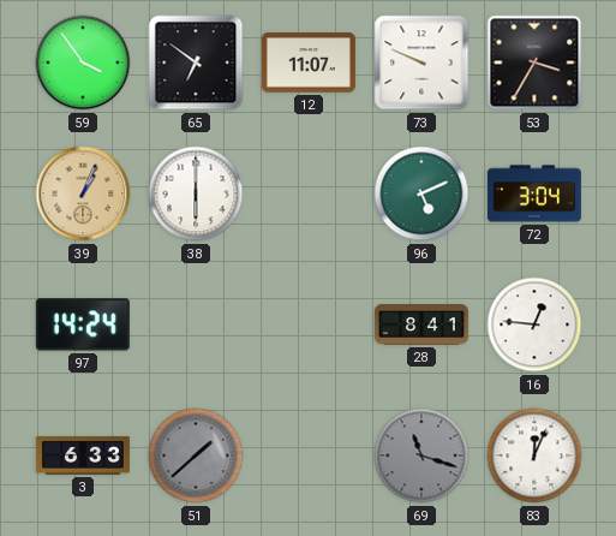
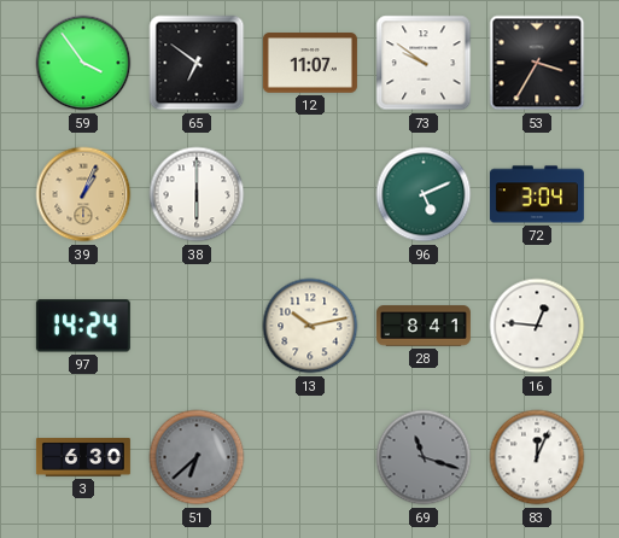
73: 9:49 -> 9:51
13: none -> 10:13
3: 6:33 -> 6:30
51: 1:38 -> 6:38
